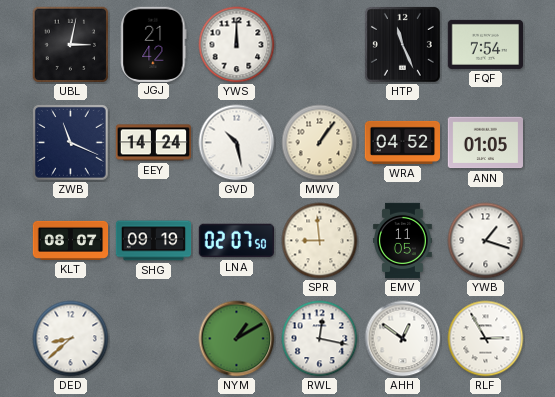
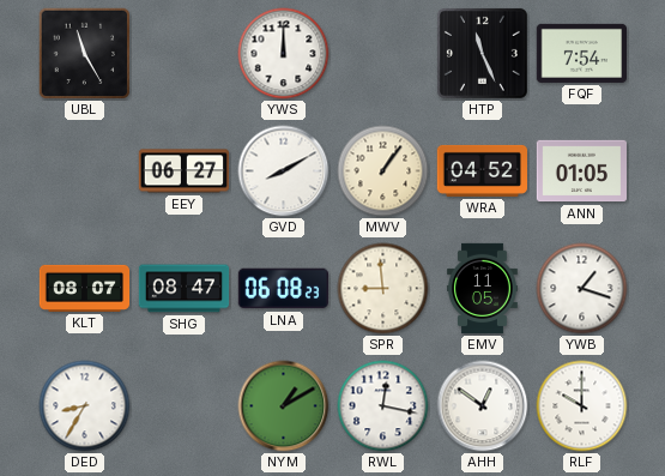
UBL: 3:02 -> 11:25
JGJ: 21:42 -> none
ZWB: 11:19 -> none
EEY: 14:24 -> 06:27
GVD: 10:28 -> 8:10
SHG: 09:19 -> 08:47
LNA: 02:07 -> 06:08
DED: 8:38 -> 8:35
RLF: 2:55 -> 10:00
